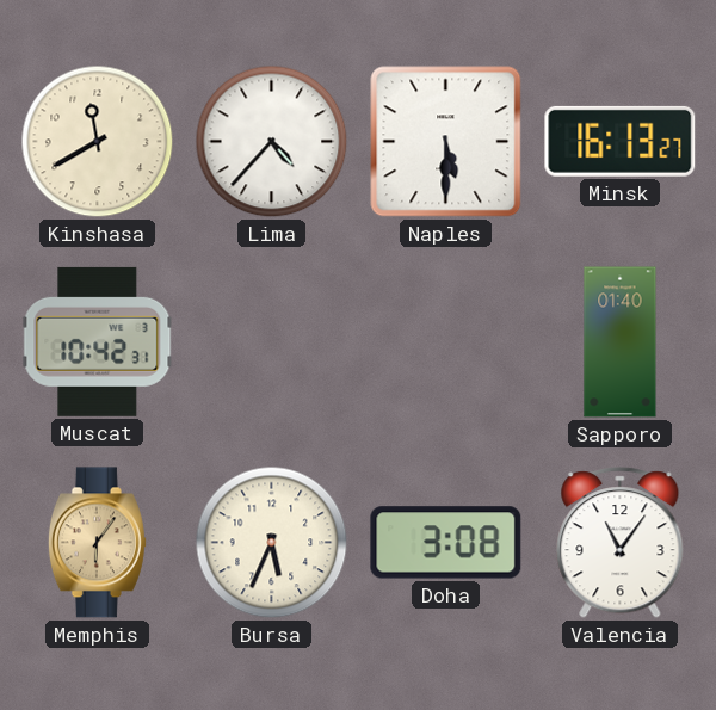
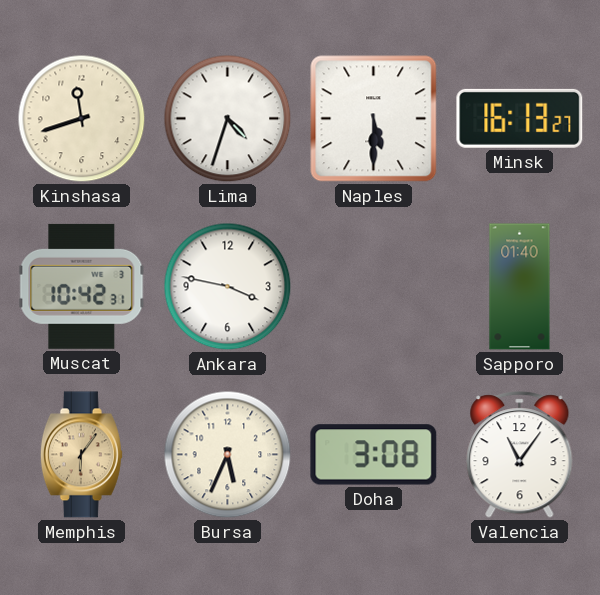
Kinshasa: 11:40 -> 11:42
Lima: 4:37 -> 4:33
Ankara: none -> 3:47
